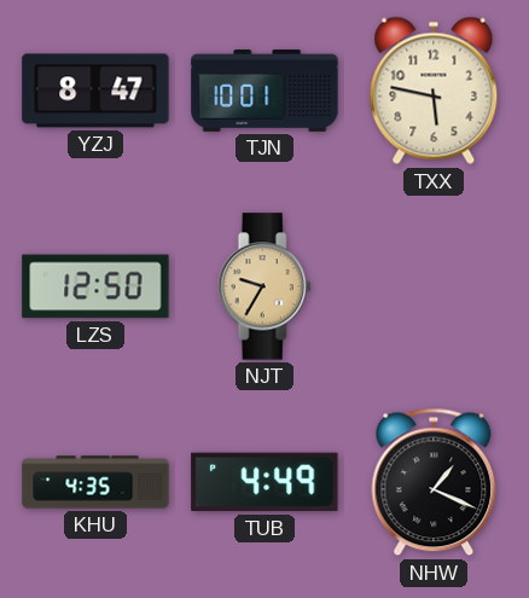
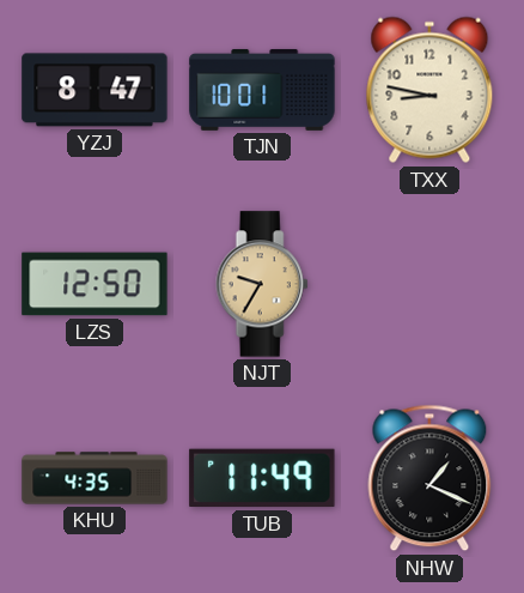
TXX: 5:47 -> 8:47
TUB: 4:49 -> 11:49
